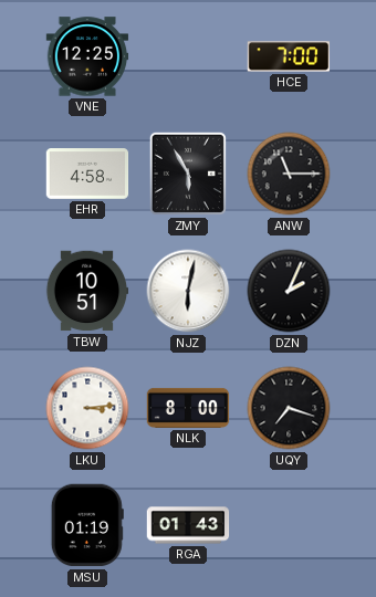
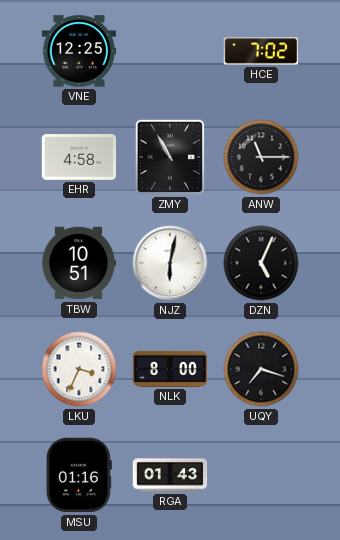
HCE: 7:00 -> 7:02
ZMY: 5:55 -> 10:55
DZN: 2:04 -> 5:04
LKU: 3:14 -> 3:34
MSU: 01:19 -> 01:16
